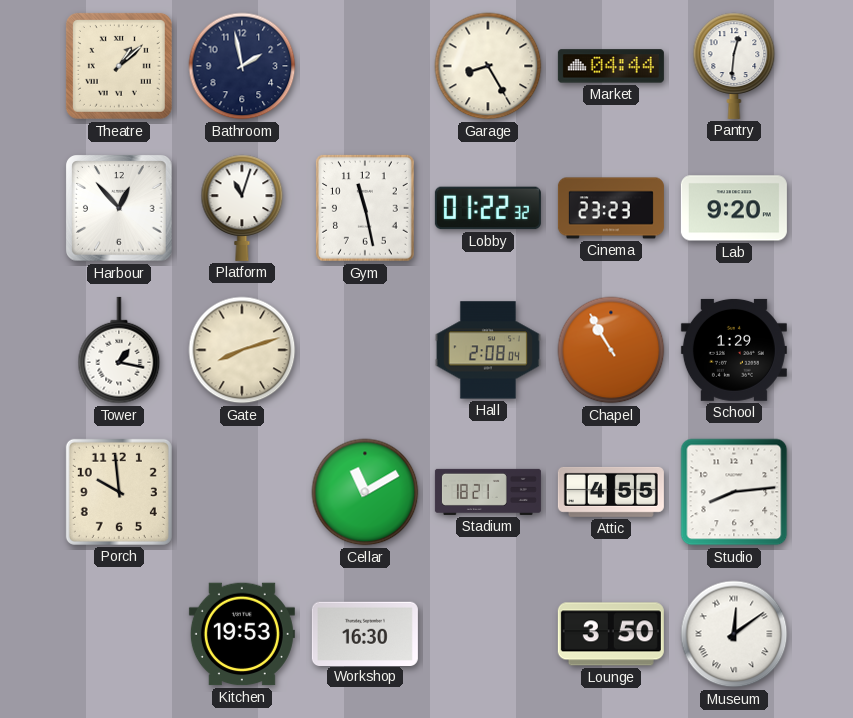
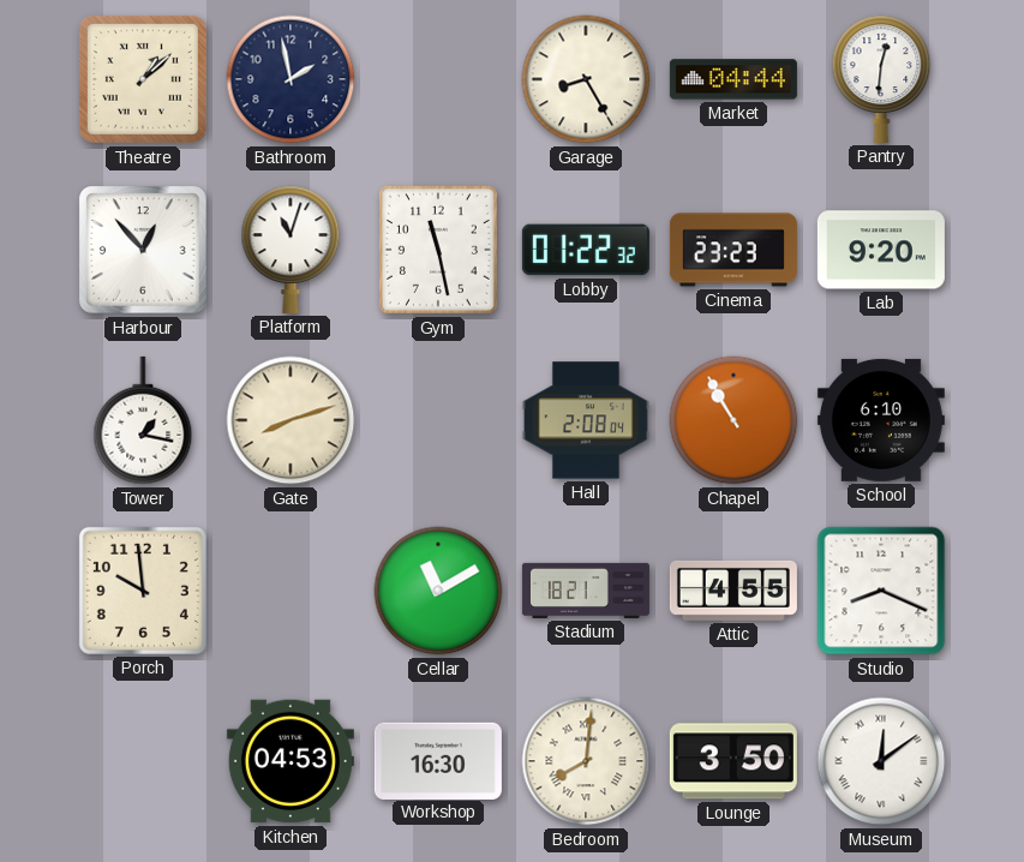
School: 1:29 -> 6:10
Studio: 8:14 -> 8:19
Kitchen: 19:53 -> 04:53
Bedroom: none -> 8:01
